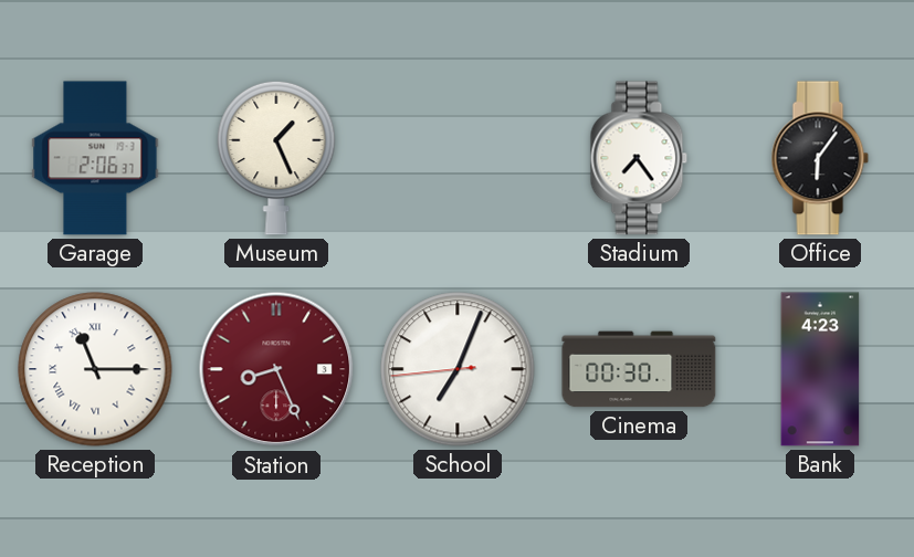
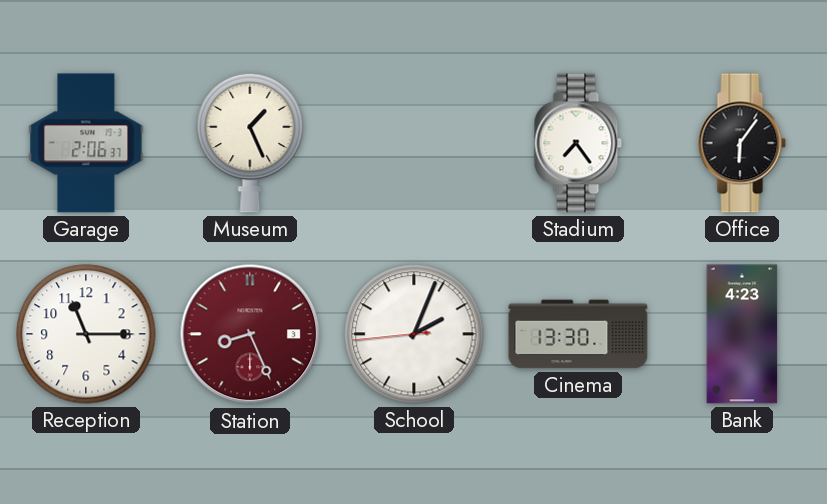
Reception numerals: Roman -> Arabic
School: 7:03 -> 2:03
Cinema: 00:30 -> 13:30
